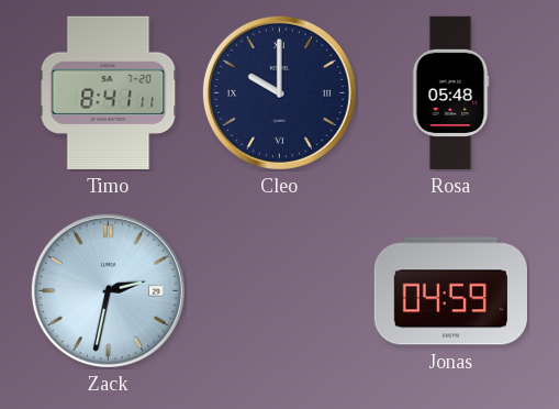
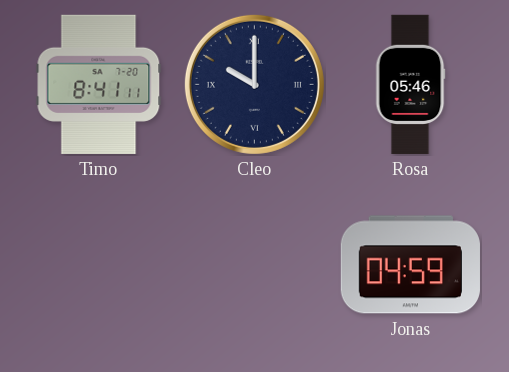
Rosa: 05:48 -> 05:46
Zack: 2:32 -> none
